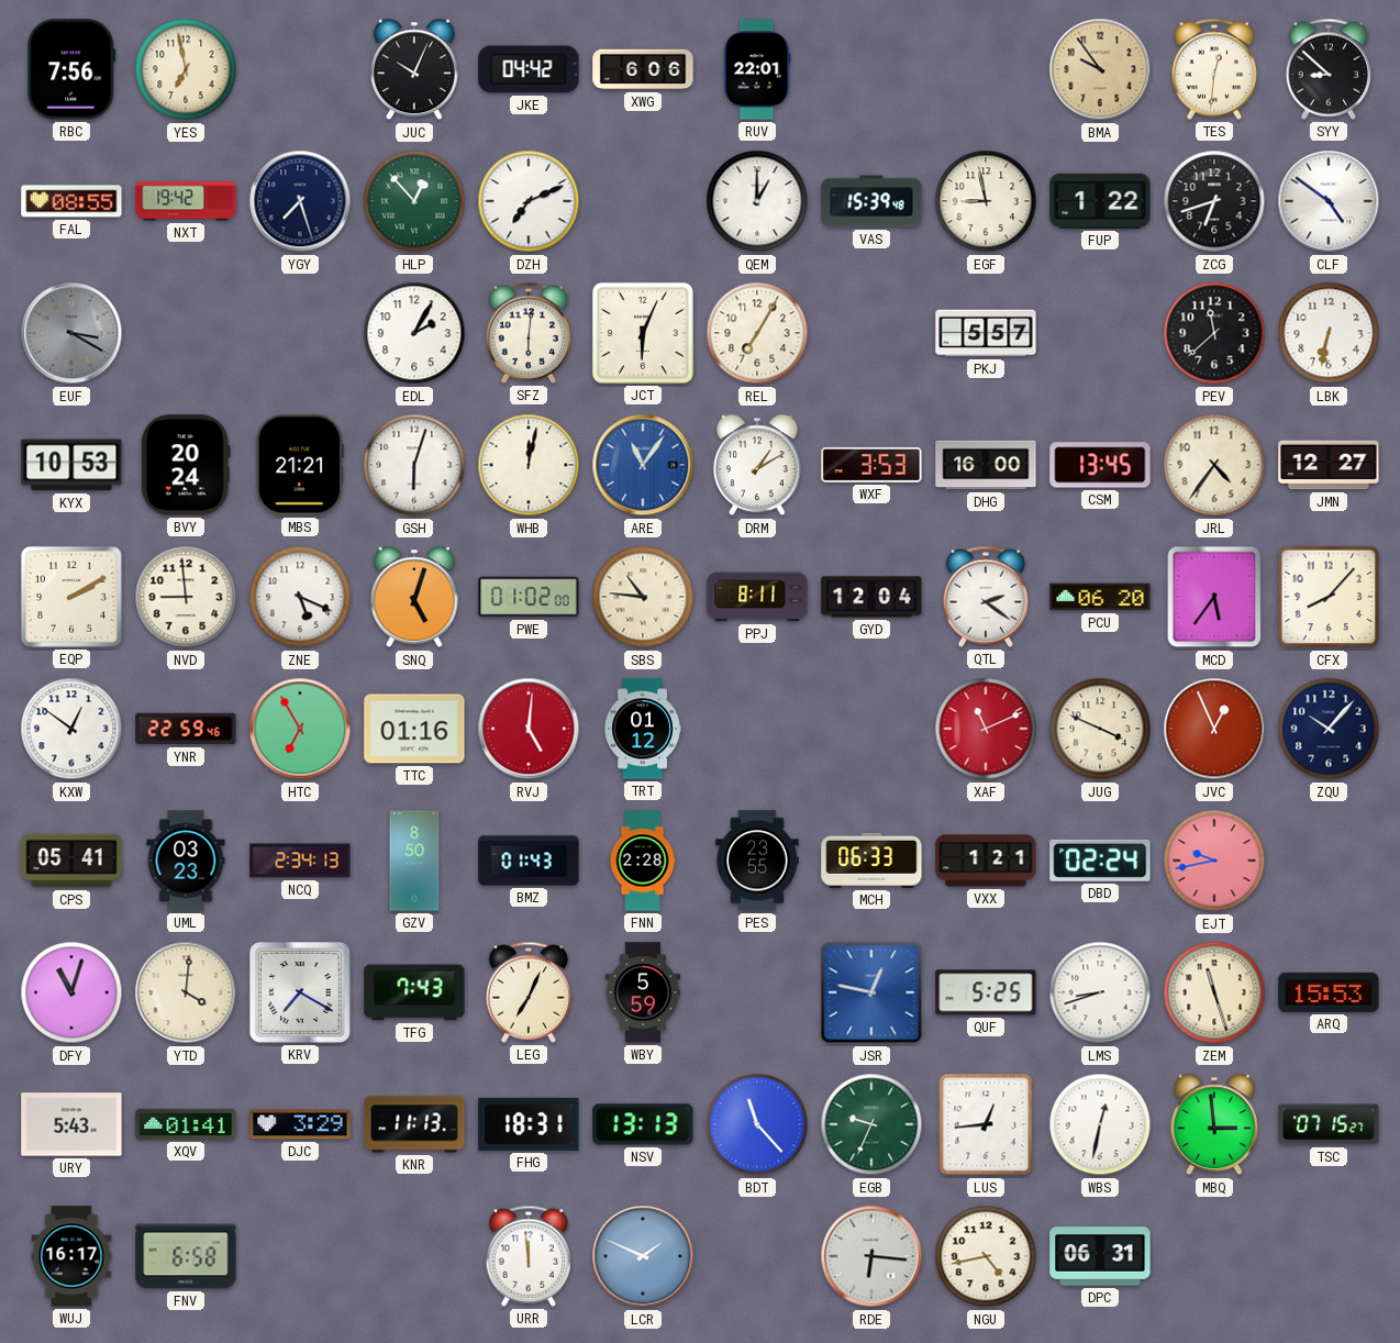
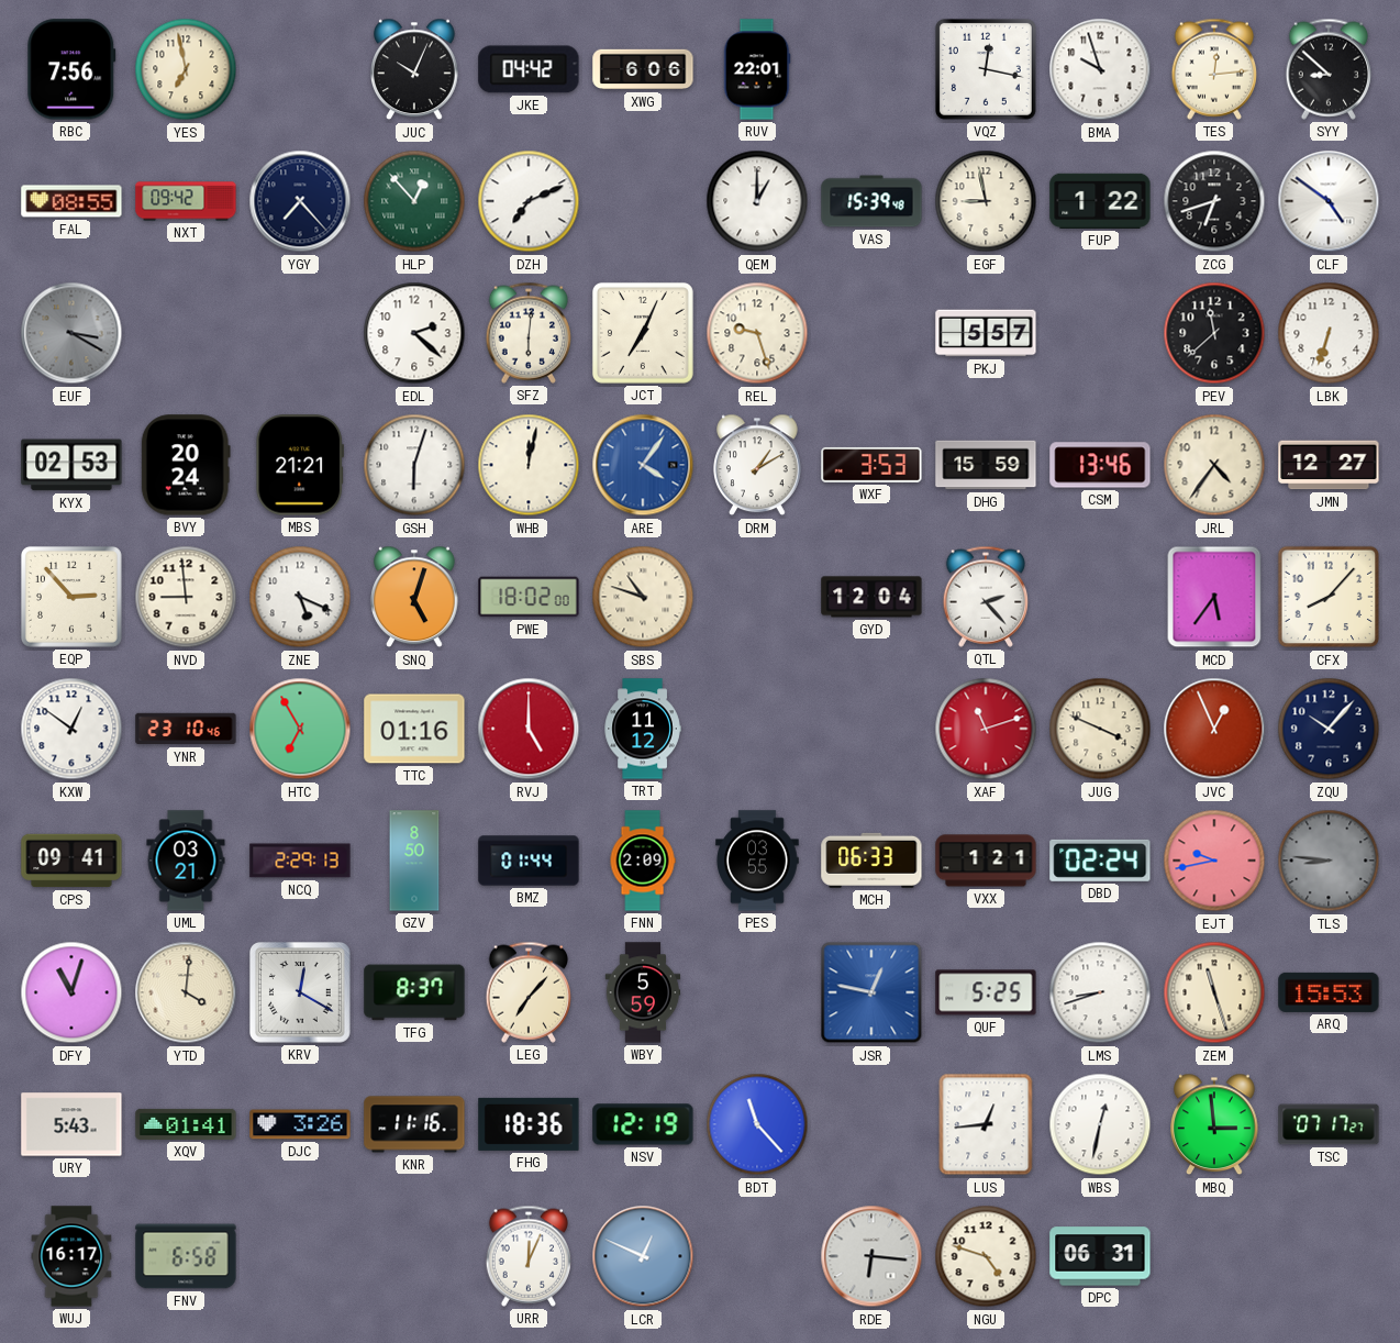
VQZ: none -> 12:17
BMA: 9:54 -> 9:57
BMA dial: champagne -> white
TES: 12:31 -> 12:14
NXT: 19:42 -> 09:42
YGY: 7:27 -> 7:23
EDL: 2:05 -> 2:22
JCT: 6:04 -> 7:04
REL: 7:05 -> 9:27
LBK: 6:32 -> 6:33
KYX: 10:53 -> 02:53
ARE: 11:06 -> 4:06
DHG: 16:00 -> 15:59
CSM: 13:45 -> 13:46
EQP: 2:10 -> 2:53
PWE: 01:02 -> 18:02
SBS: 10:46 -> 10:48
PPJ: 8:11 -> none
QTL: 2:21 -> 2:23
PCU: 06:20 -> none
YNR: 22:59 -> 23:10
RVJ: 5:01 -> 5:00
TRT: 01:12 -> 11:12
XAF: 11:11 -> 11:12
CPS: 05:41 -> 09:41
UML: 03:23 -> 03:21
NCQ: 2:34 -> 2:29
BMZ: 01:43 -> 01:44
FNN: 2:28 -> 2:09
PES: 23:55 -> 03:55
TLS: none -> 8:46
KRV: 7:20 -> 12:20
TFG: 7:43 -> 8:37
LEG: 7:04 -> 7:07
DJC: 3:29 -> 3:26
KNR: 11:13 -> 11:16
FHG: 18:31 -> 18:36
NSV: 13:13 -> 12:19
EGB: 9:34 -> none
TSC: 07:15 -> 07:17
URR: 11:59 -> 12:04
LCR: 1:49 -> 12:49
NGU: 4:43 -> 4:48
